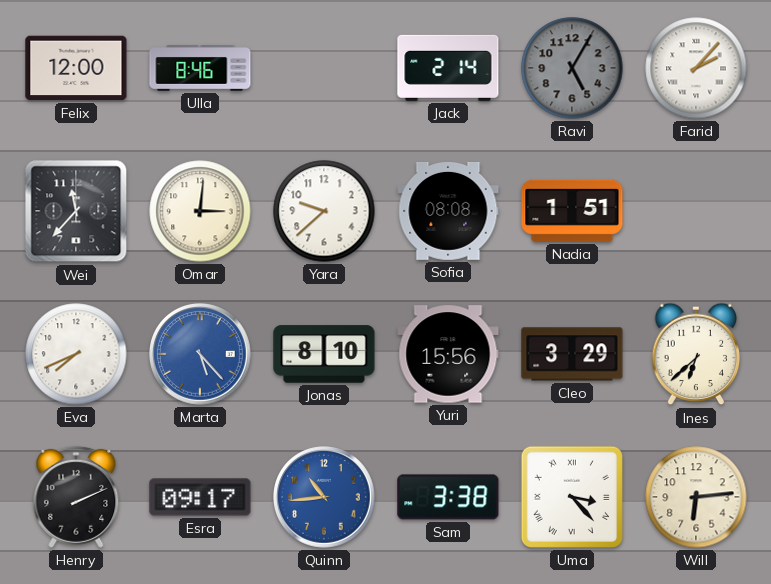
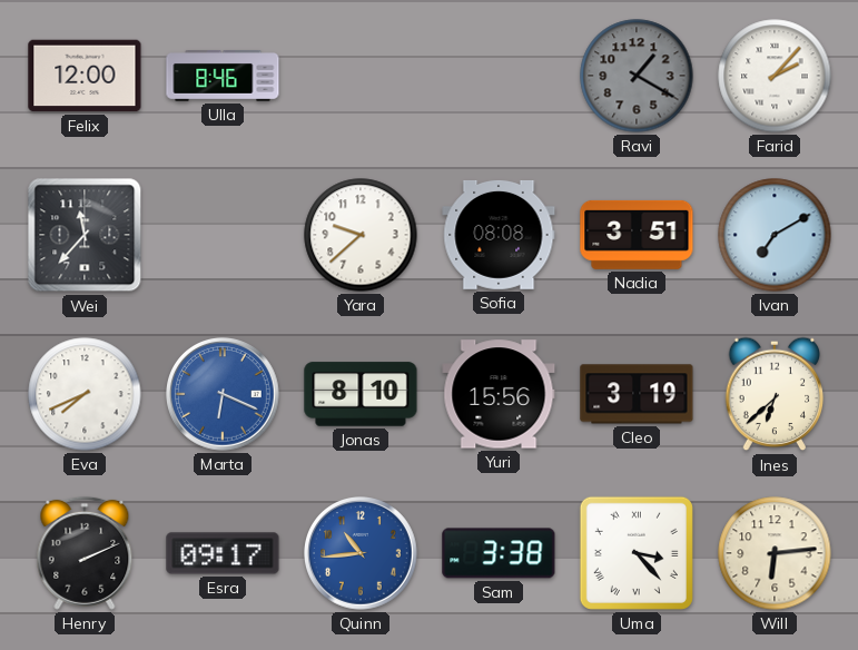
Jack: 2:14 -> none
Ravi: 5:05 -> 1:20
Omar: 3:01 -> none
Nadia: 1:51 -> 3:51
Ivan: none -> 7:10
Marta: 5:23 -> 6:19
Cleo: 3:29 -> 3:19
